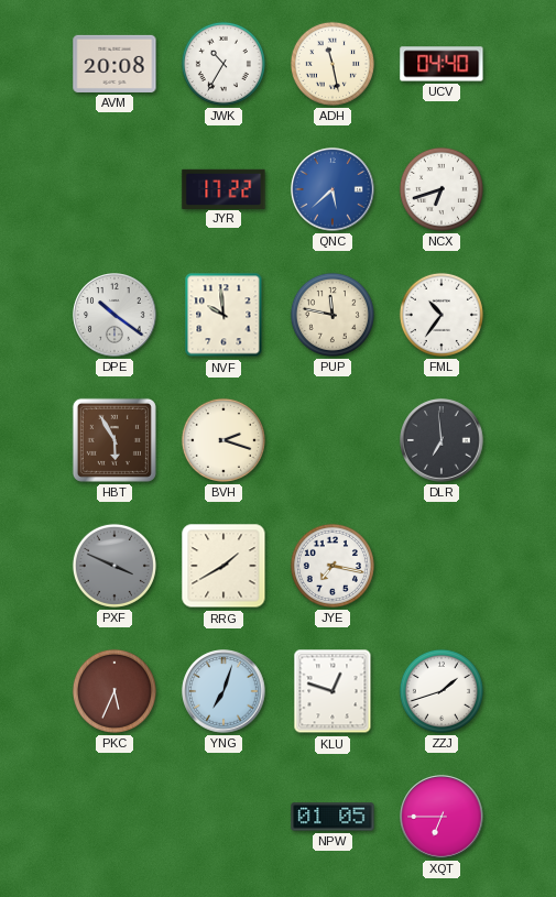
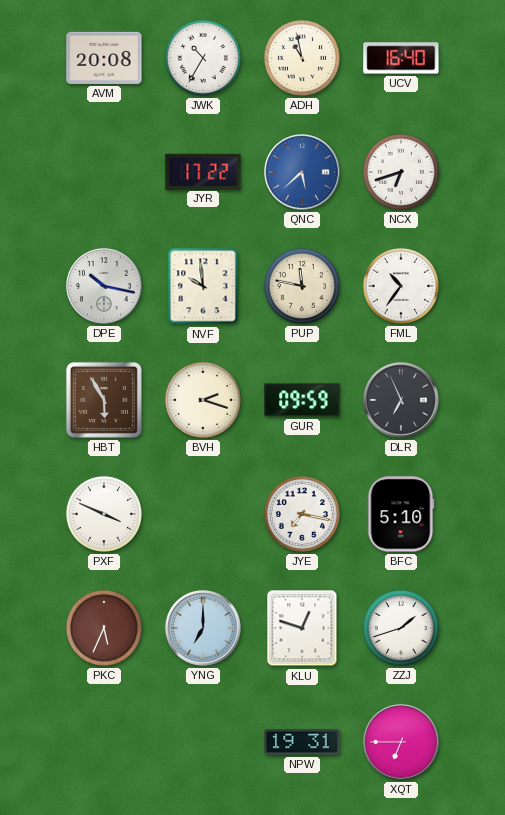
ADH: 11:28 -> 10:58
UCV: 04:40 -> 16:40
DPE: 10:21 -> 10:17
GUR: none -> 09:59
DLR: 6:59 -> 6:56
PXF dial: grey -> white
RRG: 1:40 -> none
BFC: none -> 5:10
YNG: 7:03 -> 7:00
NPW: 01:05 -> 19:31
